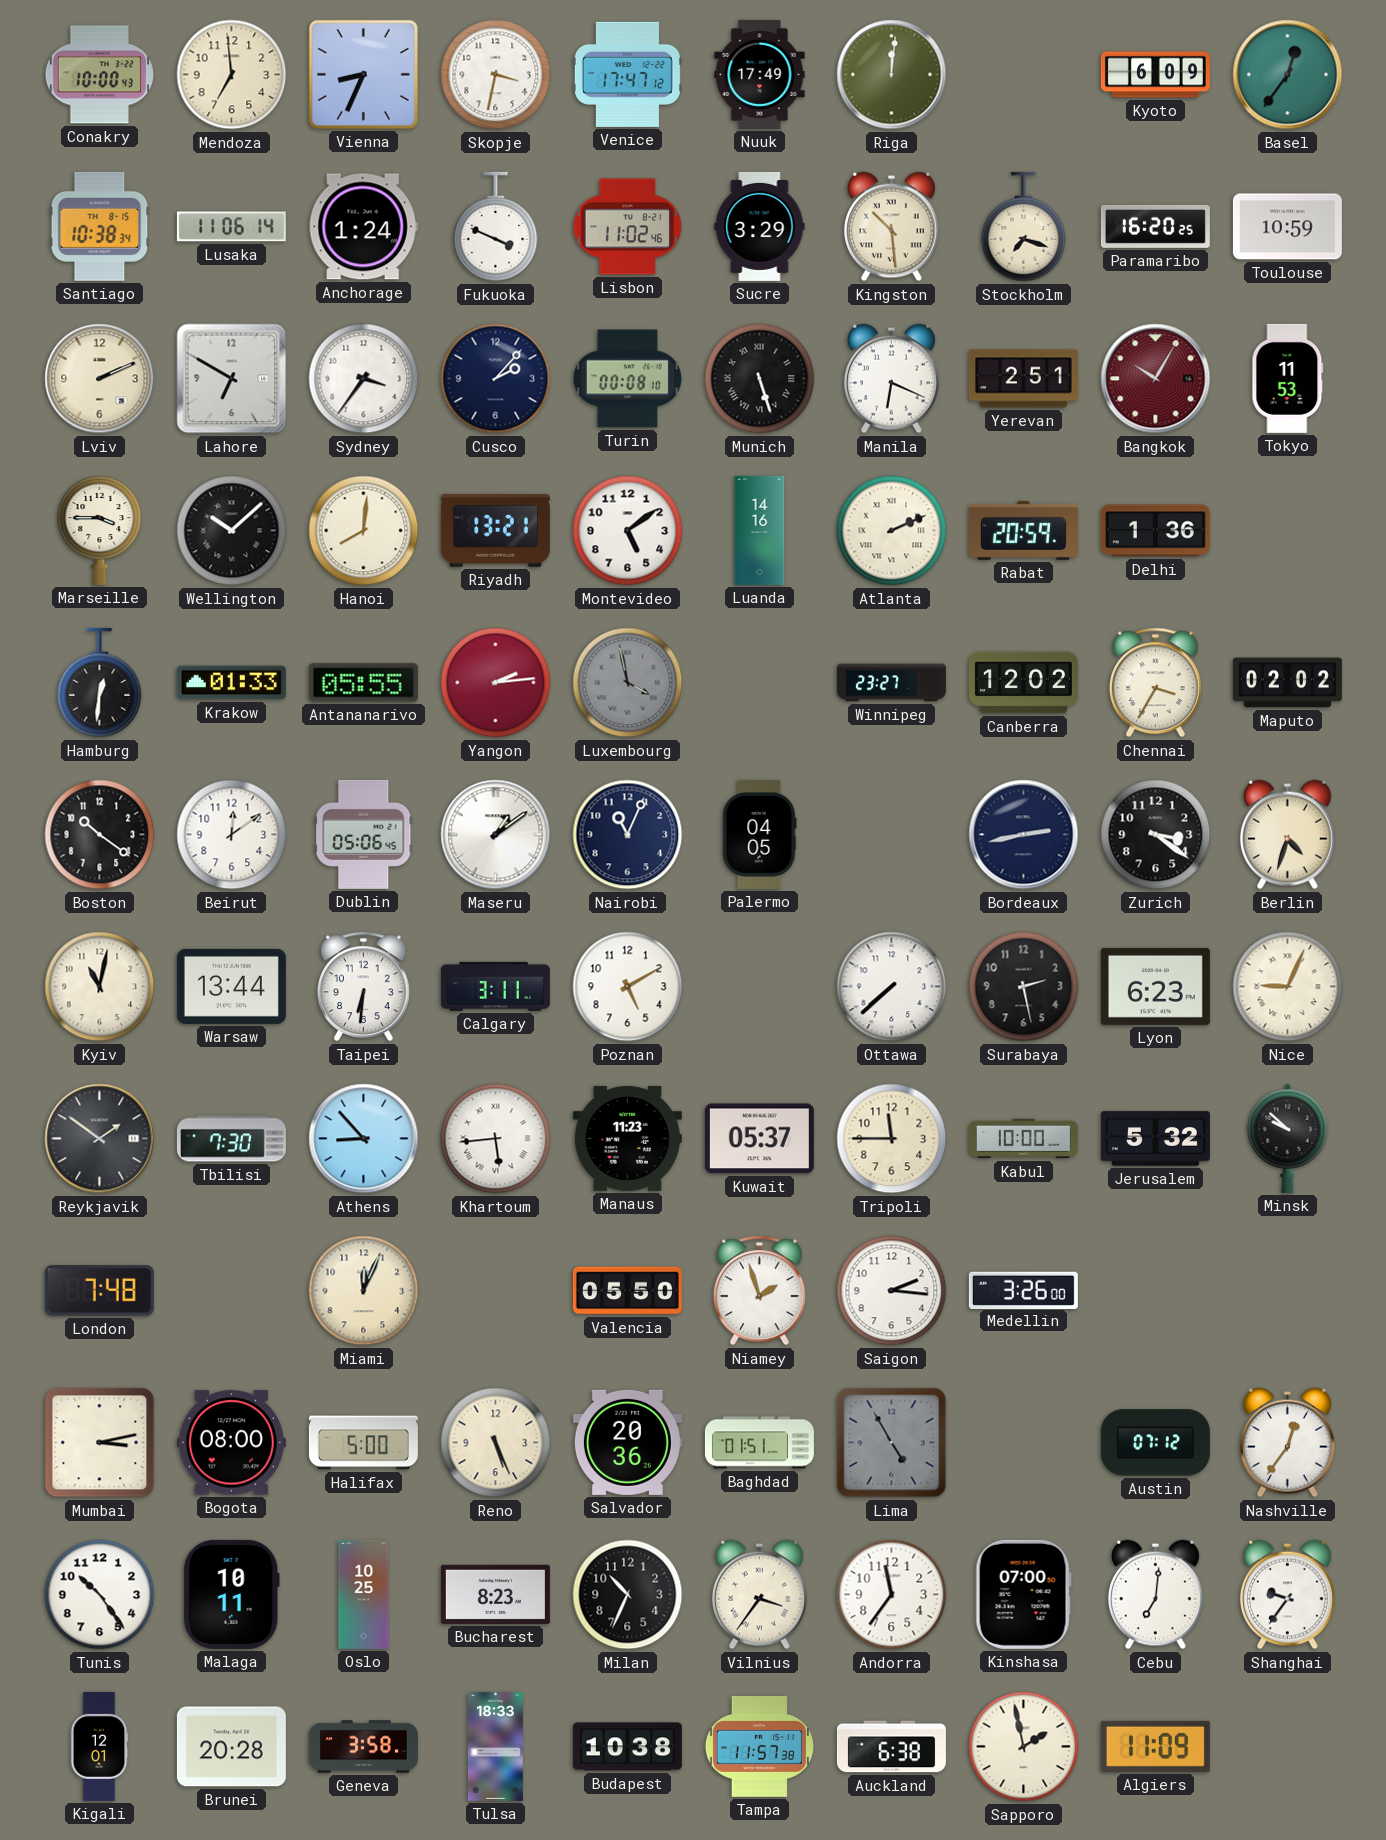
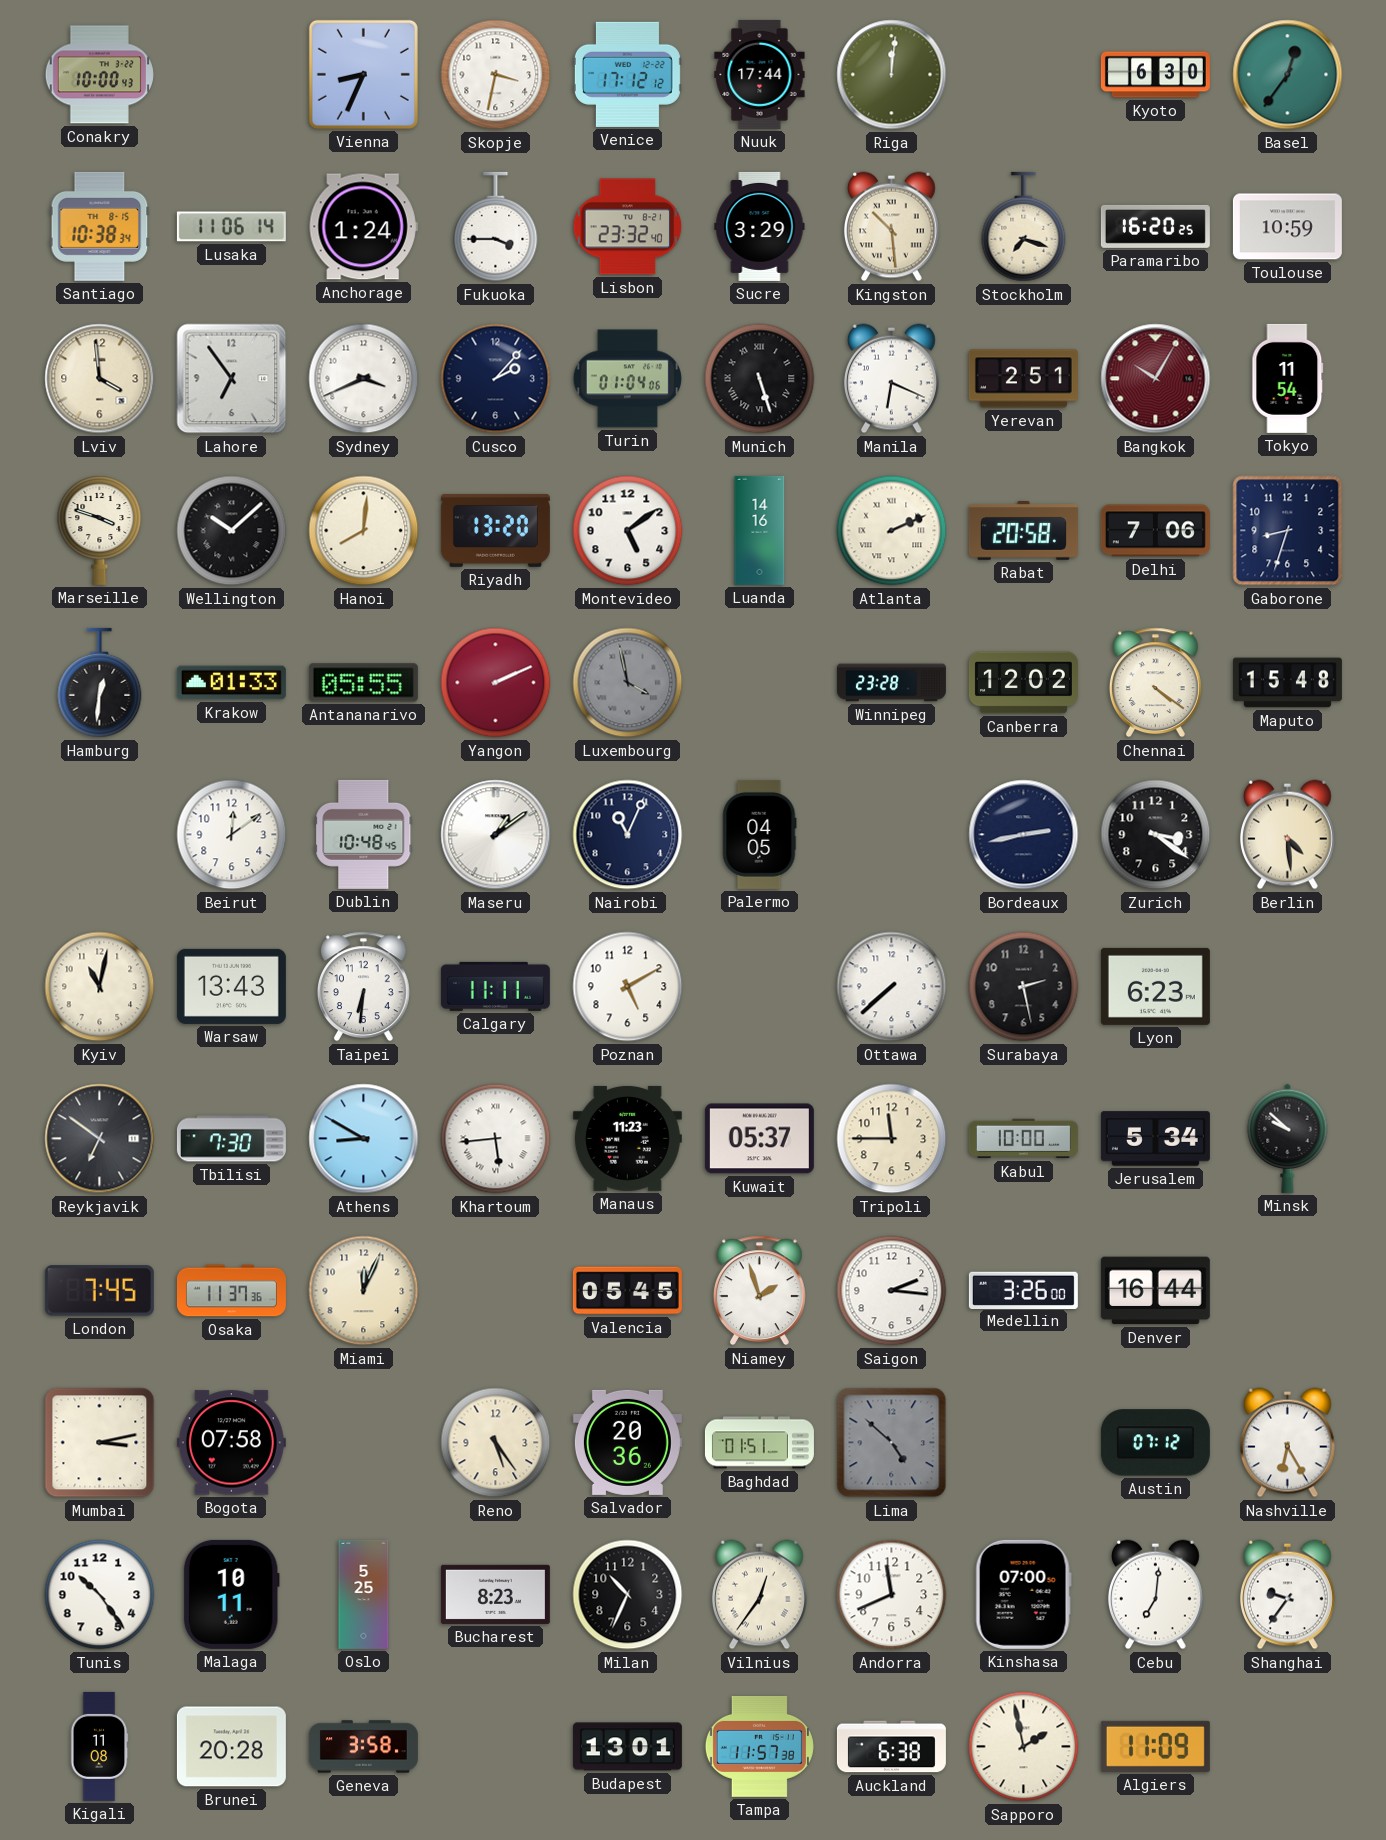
Mendoza: 6:59 -> none
Venice: 17:47 -> 17:12
Nuuk: 17:49 -> 17:44
Kyoto: 6:09 -> 6:30
Fukuoka: 3:49 -> 3:45
Lisbon: 11:02 -> 23:32
Lviv: 2:11 -> 3:59
Lahore: 6:50 -> 6:54
Sydney: 3:36 -> 3:41
Turin: 00:08 -> 01:04
Tokyo: 11:53 -> 11:54
Marseille: 3:45 -> 3:48
Riyadh: 13:21 -> 13:20
Rabat: 20:59 -> 20:58
Delhi: 1:36 -> 7:06
Gaborone: none -> 8:33
Yangon: 2:14 -> 2:11
Winnipeg: 23:27 -> 23:28
Chennai: 3:35 -> 4:21
Maputo: 02:02 -> 15:48
Boston: 10:21 -> none
Dublin: 05:06 -> 10:48
Berlin: 4:33 -> 4:29
Warsaw: 13:44 -> 13:43
Calgary: 3:11 -> 11:11
Nice: 9:04 -> none
Reykjavik: 1:51 -> 6:51
Athens: 8:53 -> 8:50
Jerusalem: 5:32 -> 5:34
London: 7:48 -> 7:45
Osaka: none -> 11:37
Valencia: 05:50 -> 05:45
Denver: none -> 16:44
Bogota: 08:00 -> 07:58
Halifax: 5:00 -> none
Reno: 5:26 -> 5:24
Lima: 4:55 -> 4:52
Nashville: 12:36 -> 6:25
Oslo: 10:25 -> 5:25
Vilnius: 3:36 -> 12:36
Andorra: 11:36 -> 11:41
Kigali: 12:01 -> 11:08
Tulsa: 18:33 -> none
Budapest: 10:38 -> 13:01
